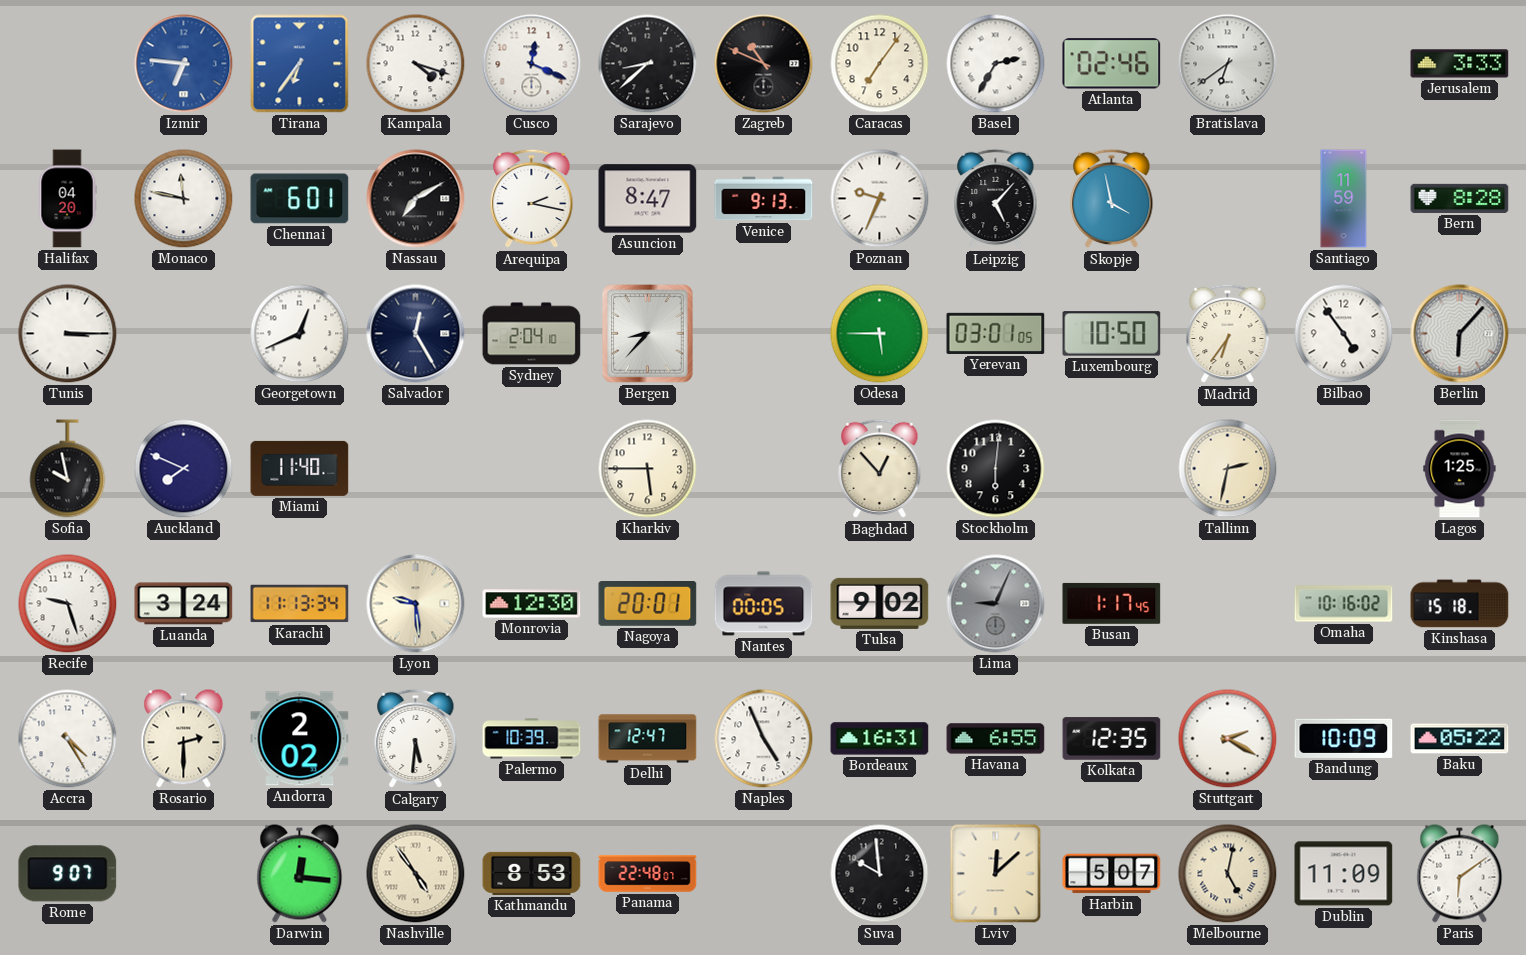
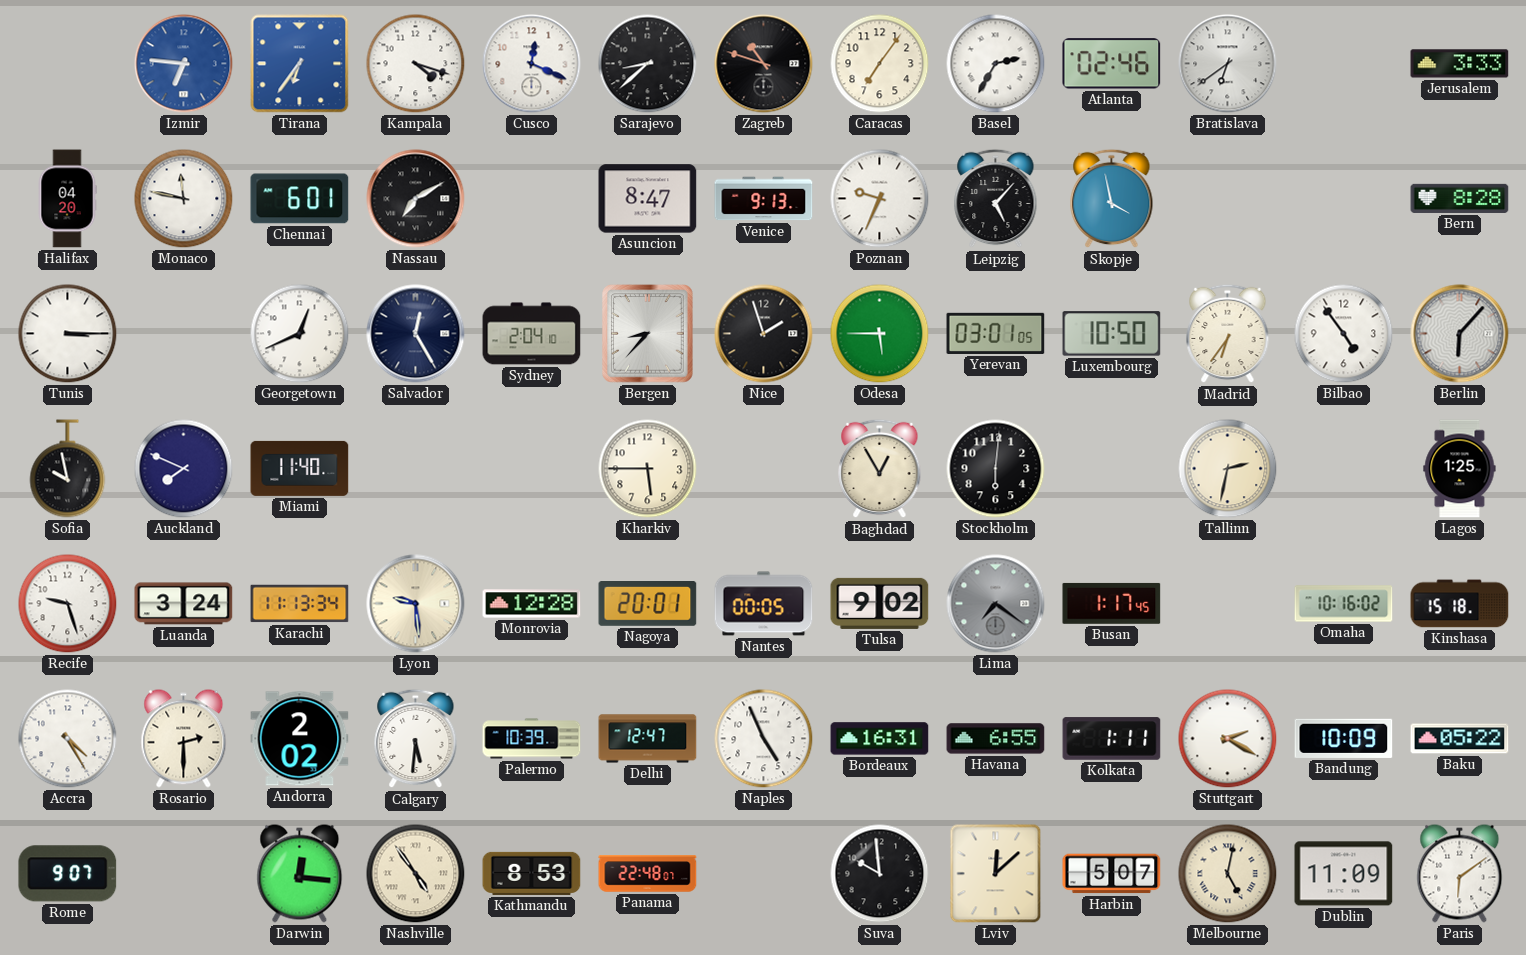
Zagreb: 10:49 -> 10:48
Arequipa: 2:17 -> none
Santiago: 11:59 -> none
Nice: none -> 1:57
Baghdad: 12:53 -> 12:55
Monrovia: 12:30 -> 12:28
Lima: 9:04 -> 7:21
Kolkata: 12:35 -> 1:11
